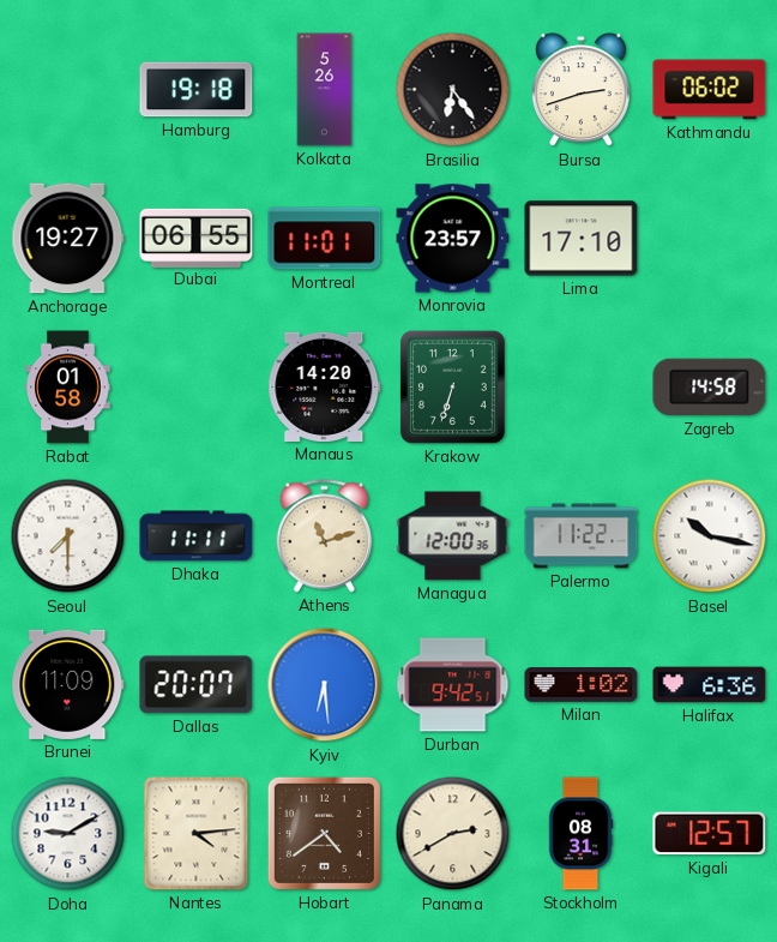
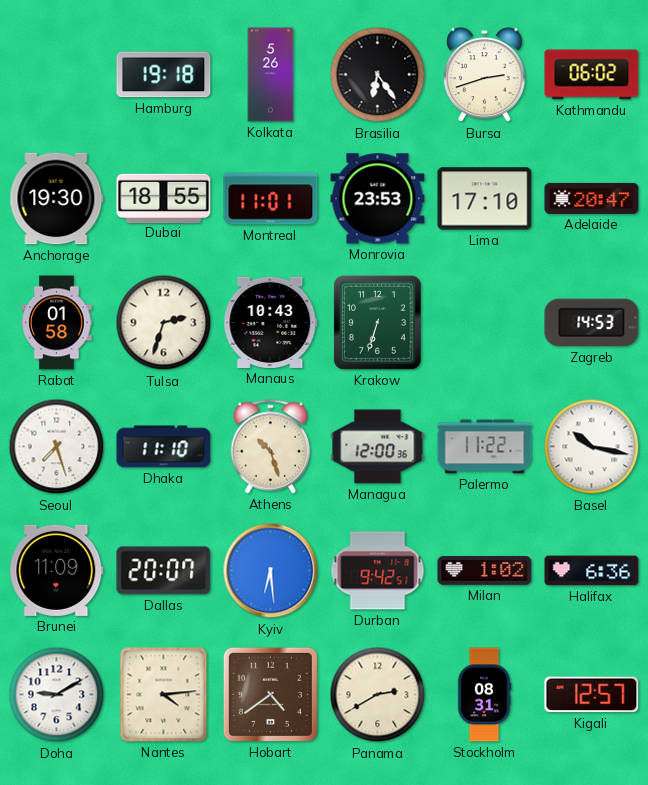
Anchorage: 19:27 -> 19:30
Dubai: 06:55 -> 18:55
Monrovia: 23:57 -> 23:53
Adelaide: none -> 20:47
Tulsa: none -> 2:33
Manaus: 14:20 -> 10:43
Zagreb: 14:58 -> 14:53
Seoul: 7:30 -> 7:27
Dhaka: 11:11 -> 11:10
Athens: 11:12 -> 10:27
